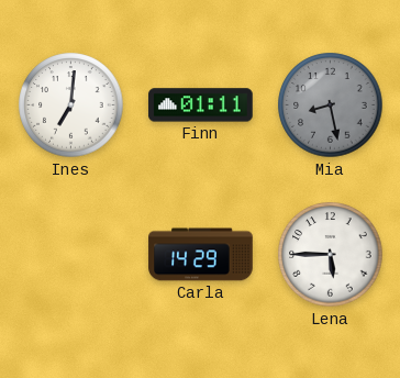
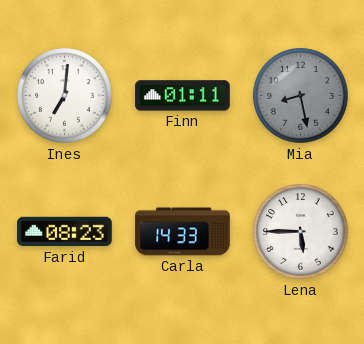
Farid: none -> 08:23
Carla: 14:29 -> 14:33
